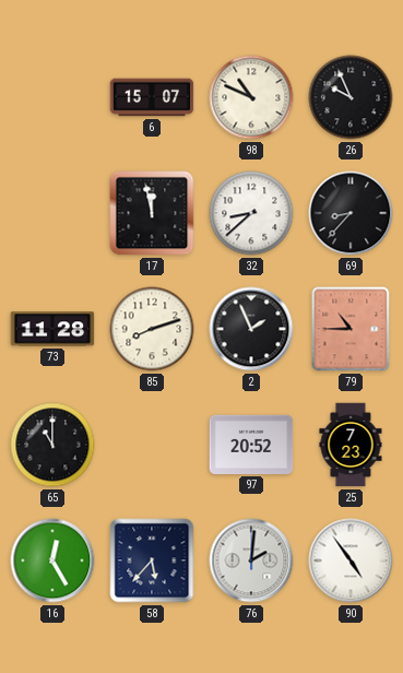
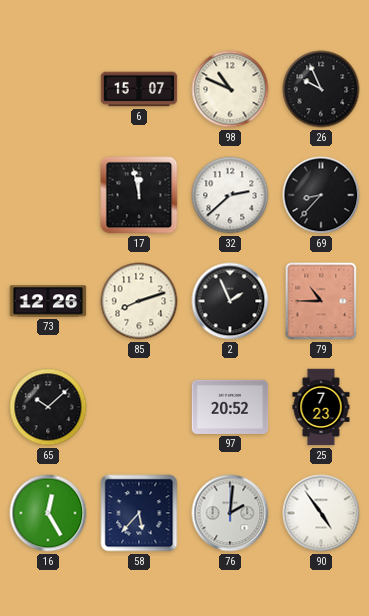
32: 8:38 -> 2:38
73: 11:28 -> 12:26
65: 11:00 -> 10:08
